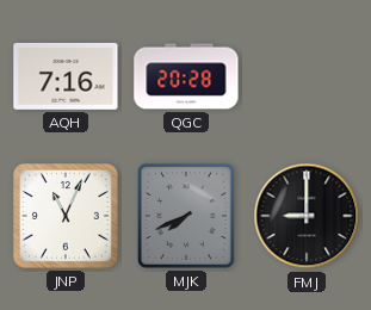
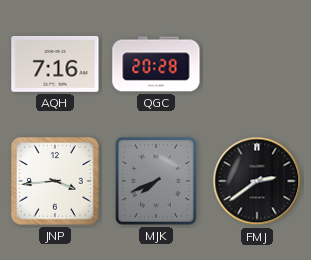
JNP: 11:04 -> 3:44
FMJ: 9:00 -> 2:39
